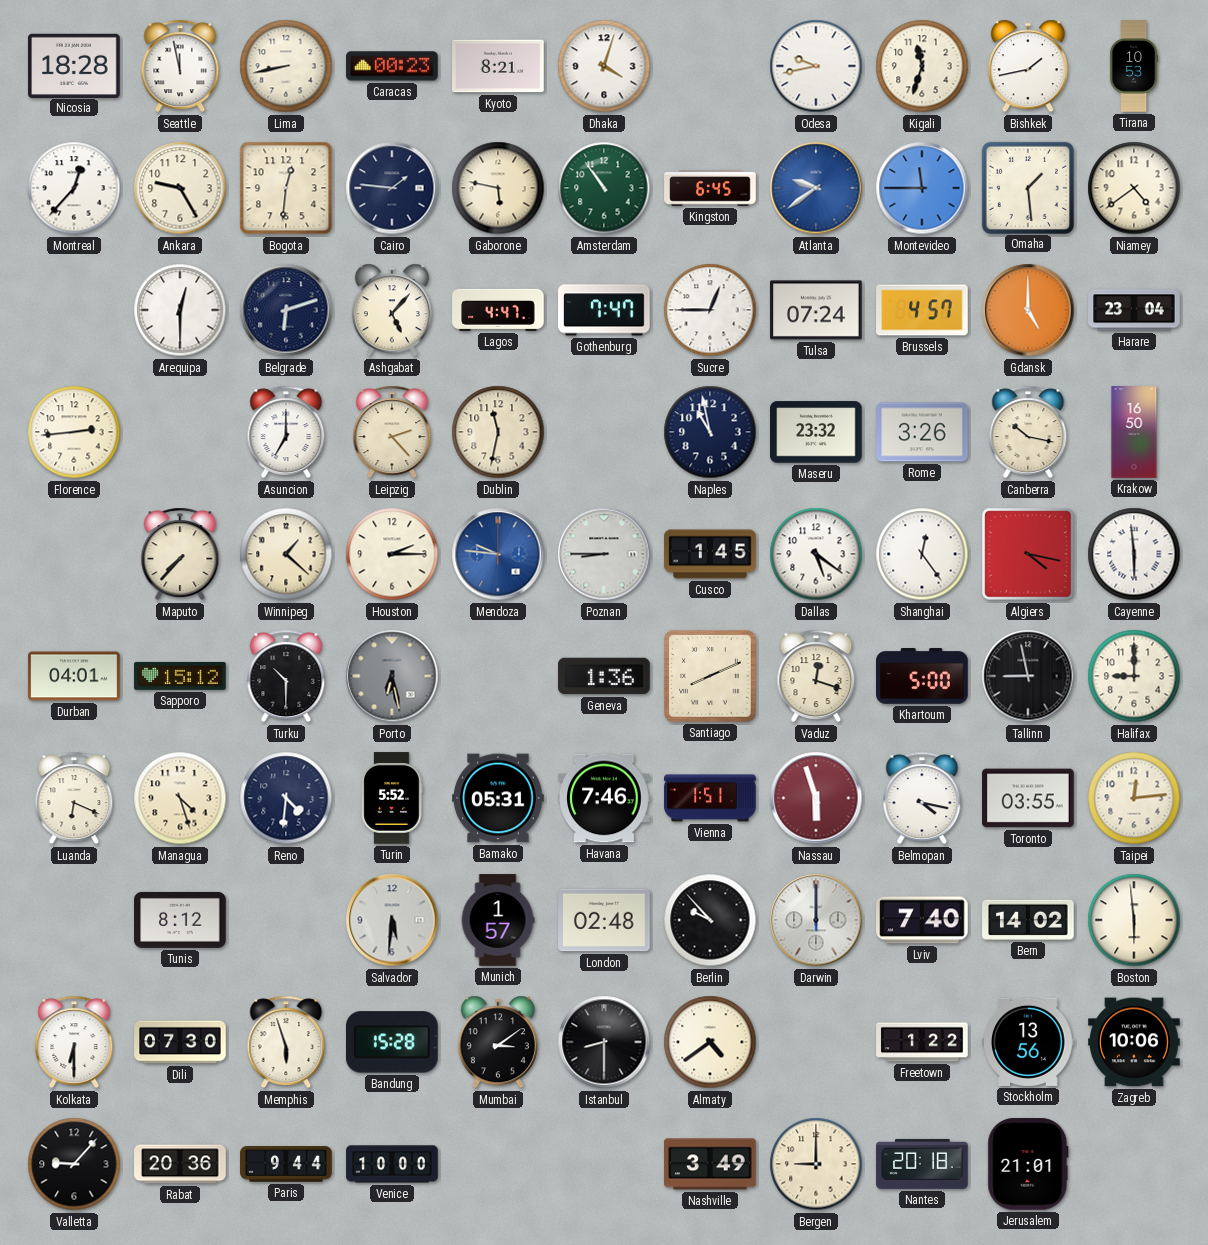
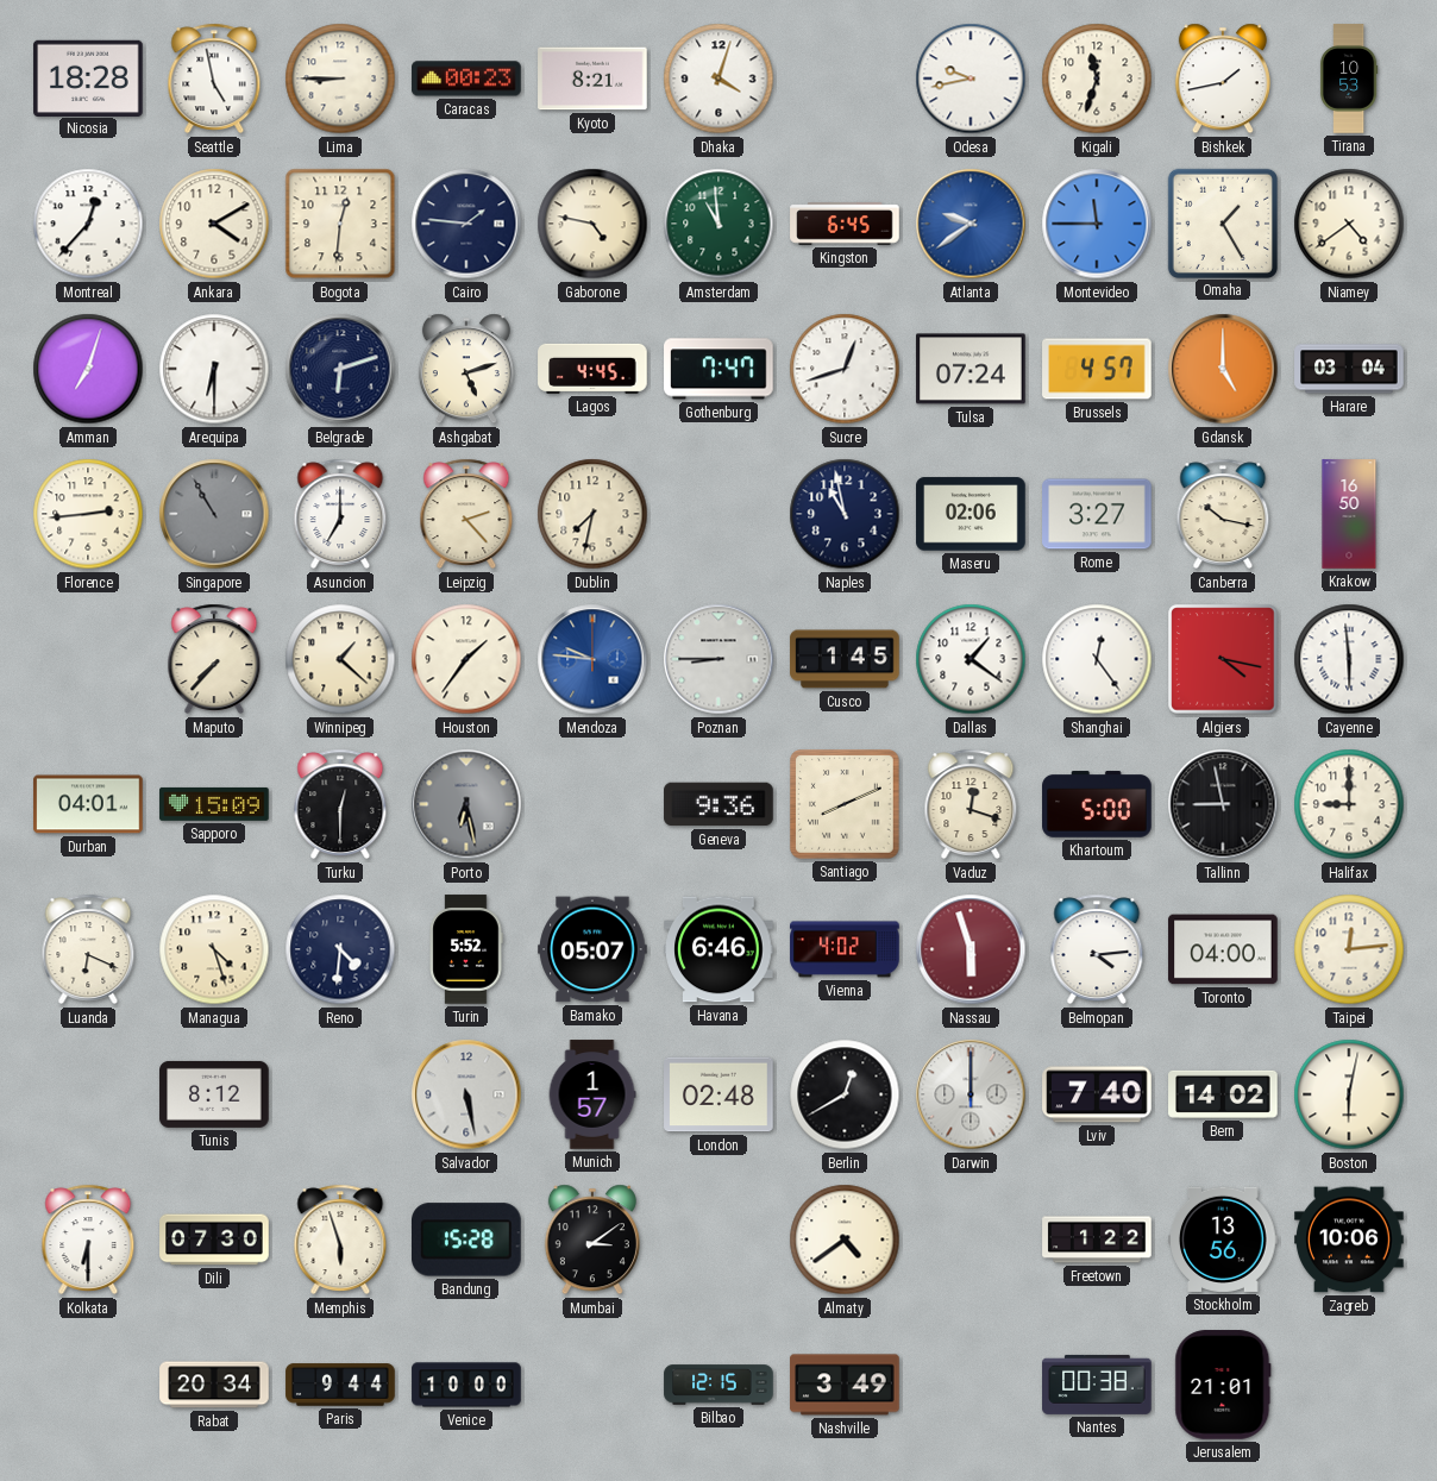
Seattle: 11:58 -> 4:58
Lima: 8:43 -> 8:45
Ankara: 9:25 -> 4:10
Gaborone: 5:47 -> 4:47
Amsterdam: 10:54 -> 10:59
Omaha: 1:29 -> 1:25
Amman: none -> 7:03
Arequipa: 12:30 -> 6:30
Ashgabat: 5:07 -> 5:12
Lagos: 4:47 -> 4:45
Sucre: 12:45 -> 12:42
Harare: 23:04 -> 03:04
Singapore: none -> 10:55
Dublin: 11:32 -> 7:32
Maseru: 23:32 -> 02:06
Rome: 3:26 -> 3:27
Houston: 2:15 -> 1:36
Dallas: 5:21 -> 1:21
Sapporo: 15:12 -> 15:09
Turku: 10:30 -> 12:30
Geneva: 1:36 -> 9:36
Bamako: 05:31 -> 05:07
Havana: 7:46 -> 6:46
Vienna: 1:51 -> 4:02
Belmopan: 4:17 -> 4:14
Toronto: 03:55 -> 04:00
Salvador: 5:31 -> 5:28
Berlin: 9:53 -> 12:40
Boston: 5:59 -> 6:02
Istanbul: 8:30 -> none
Valletta: 9:07 -> none
Rabat: 20:36 -> 20:34
Bilbao: none -> 12:15
Bergen: 9:00 -> none
Nantes: 20:18 -> 00:38
